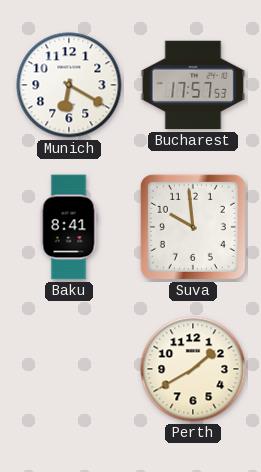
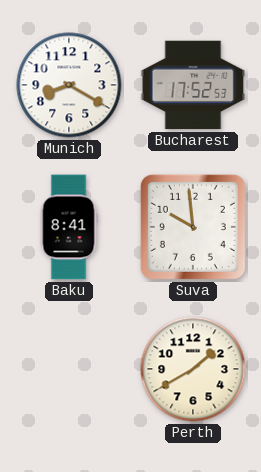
Munich: 6:20 -> 8:20
Bucharest: 17:57 -> 17:52
